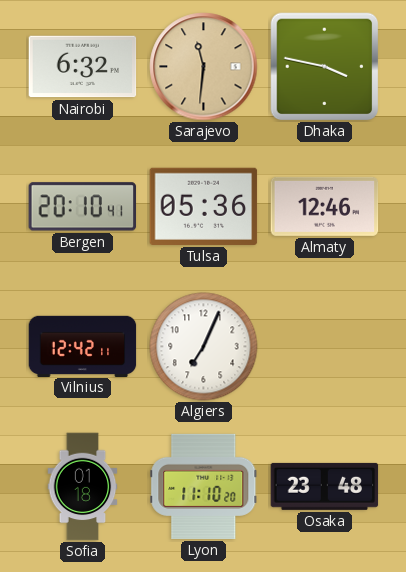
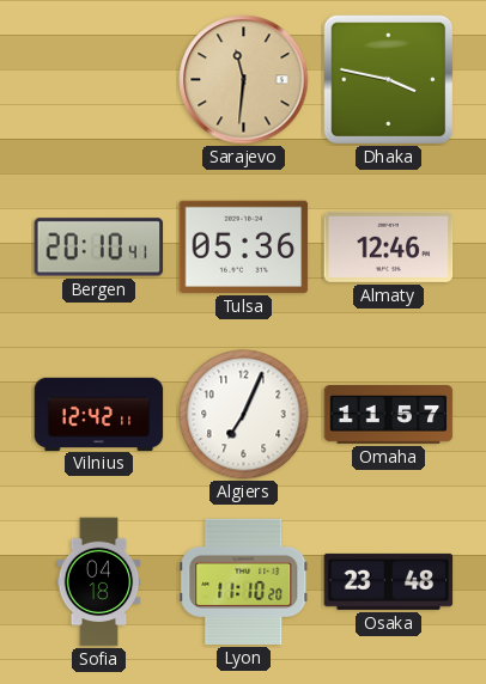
Nairobi: 6:32 -> none
Omaha: none -> 11:57
Sofia: 01:18 -> 04:18
